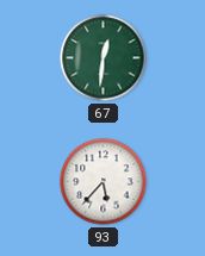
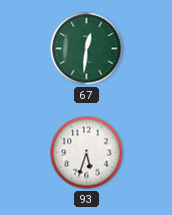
93: 5:37 -> 5:33
